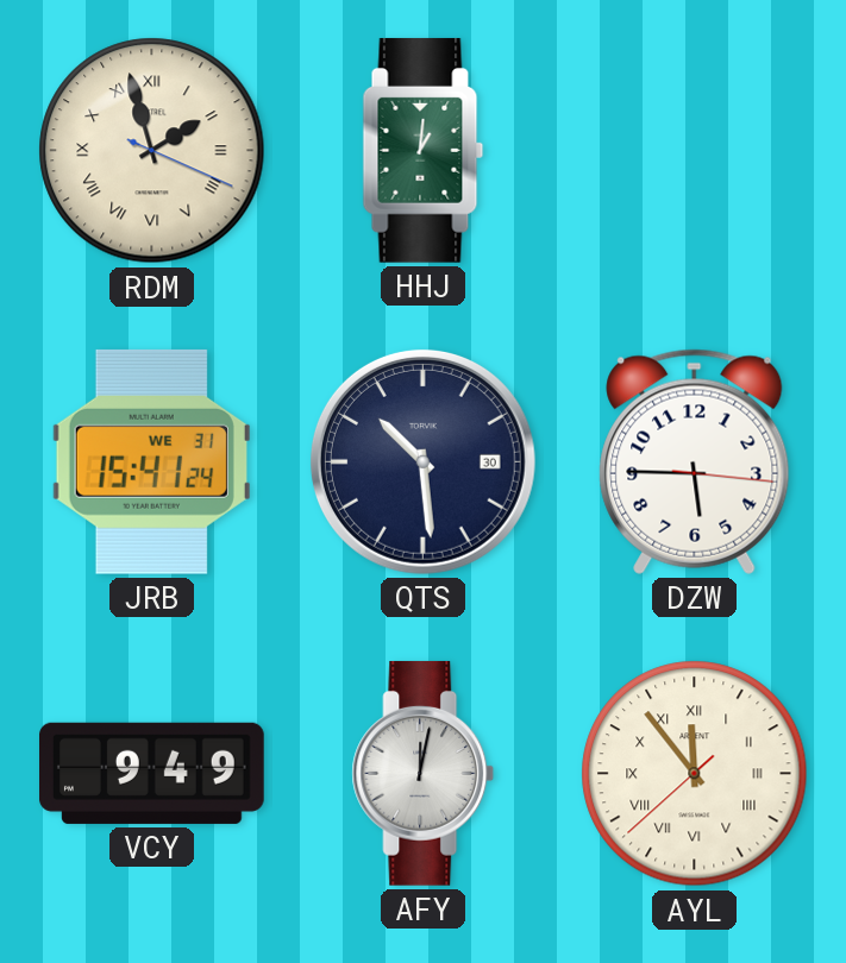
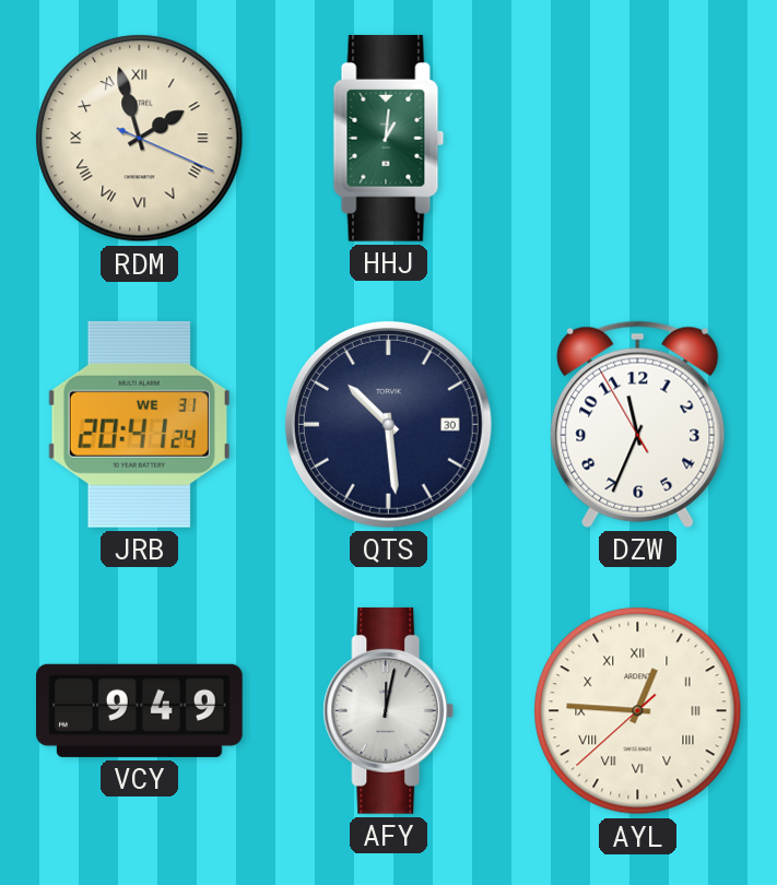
JRB: 15:41 -> 20:41
DZW: 5:45 -> 11:33
AYL: 11:53 -> 12:45
